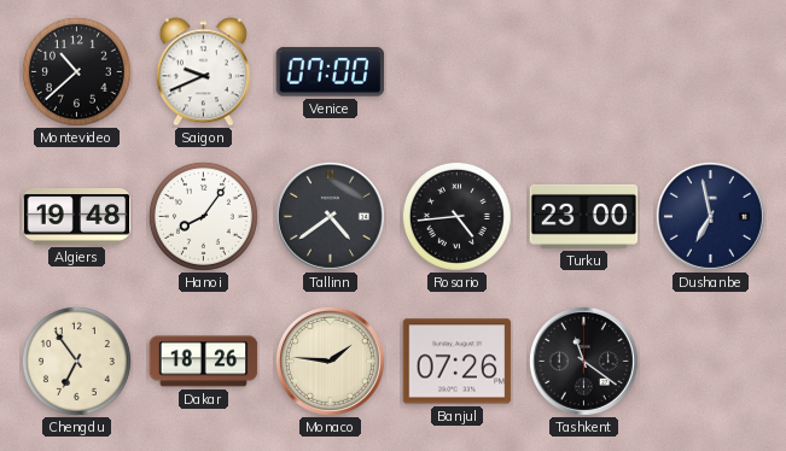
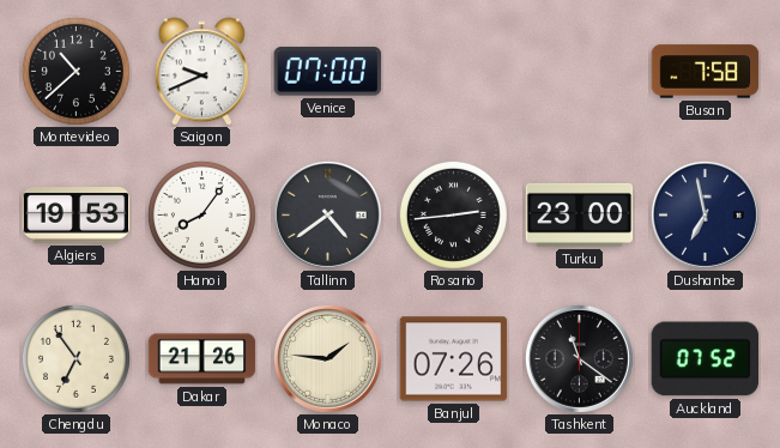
Busan: none -> 7:58
Algiers: 19:48 -> 19:53
Rosario: 4:44 -> 2:44
Dakar: 18:26 -> 21:26
Auckland: none -> 07:52
